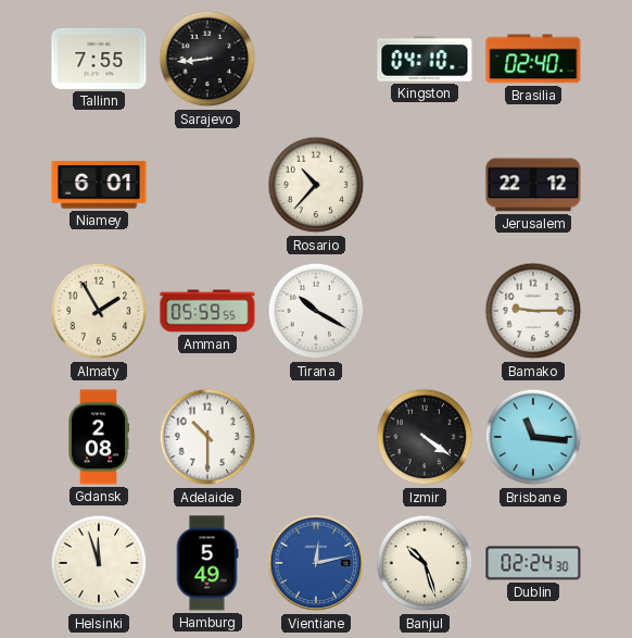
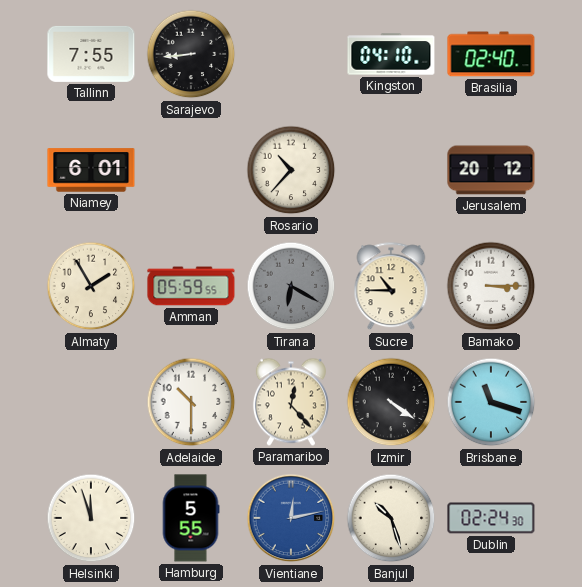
Jerusalem: 22:12 -> 20:12
Tirana: 10:20 -> 6:20
Tirana dial: white -> grey
Sucre: none -> 10:45
Bamako: 9:15 -> 3:15
Gdansk: 2:08 -> none
Paramaribo: none -> 12:23
Brisbane: 11:16 -> 11:18
Hamburg: 5:49 -> 5:55
